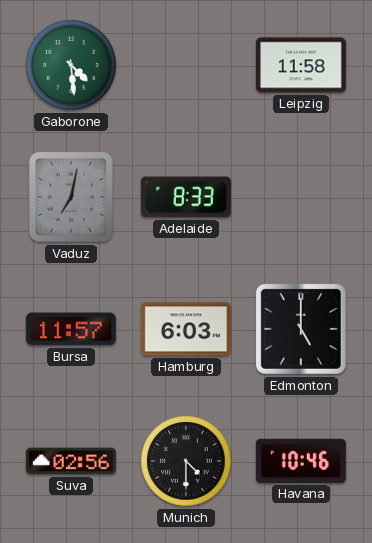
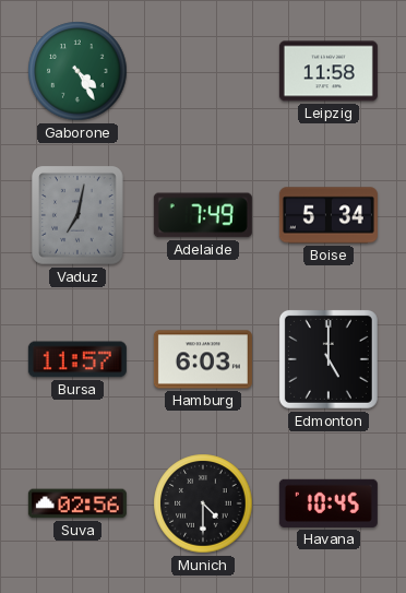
Gaborone: 4:29 -> 4:25
Adelaide: 8:33 -> 7:49
Boise: none -> 5:34
Havana: 10:46 -> 10:45
